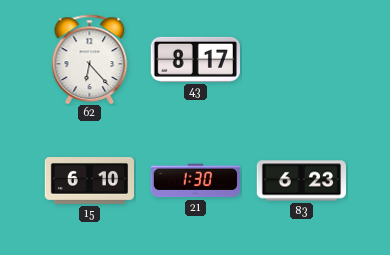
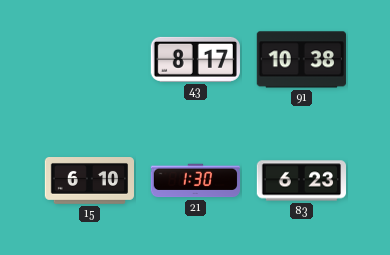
62: 6:23 -> none
91: none -> 10:38
